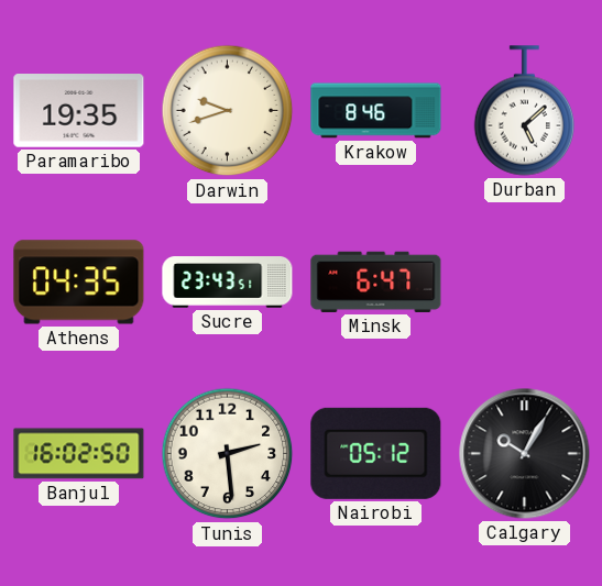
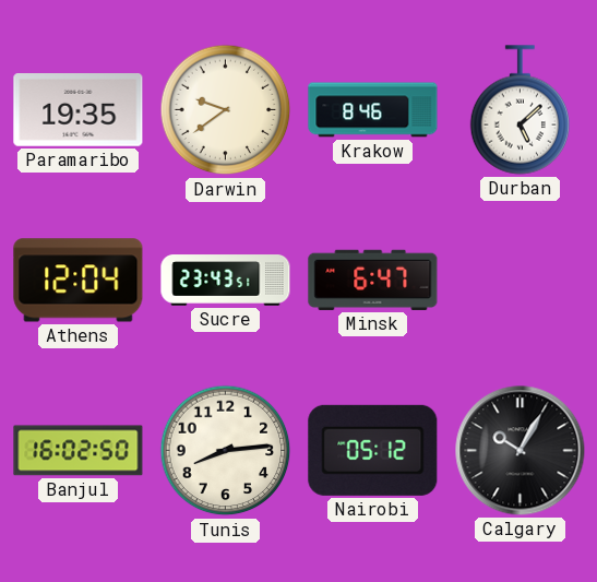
Darwin: 9:42 -> 9:39
Athens: 04:35 -> 12:04
Tunis: 2:29 -> 8:14
